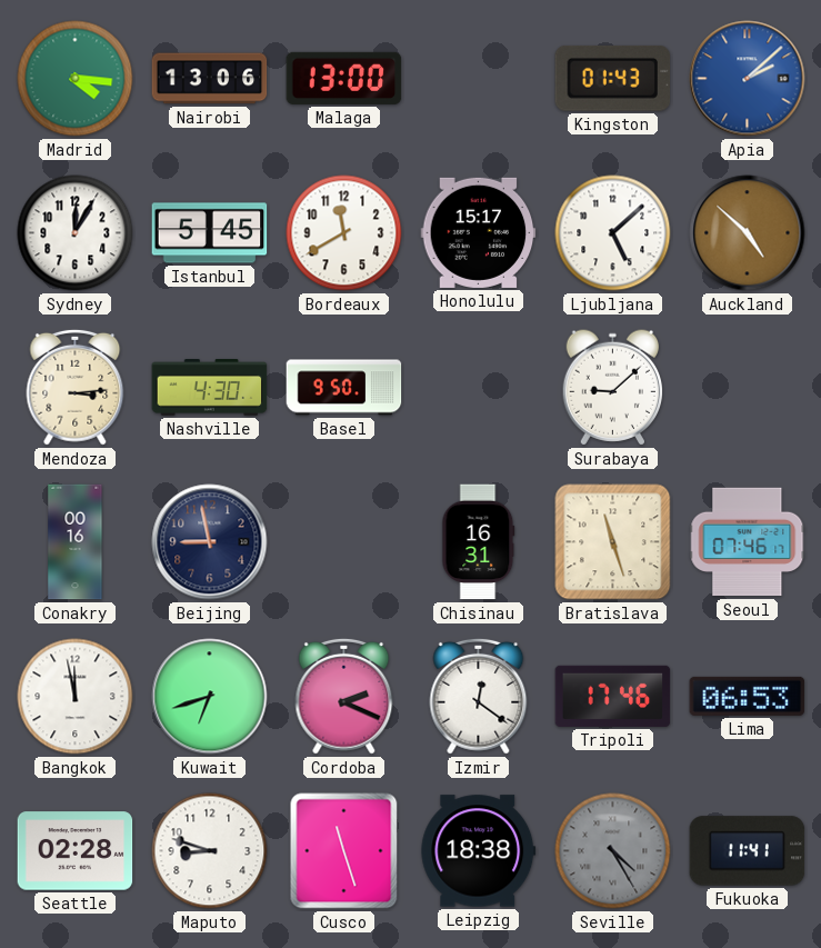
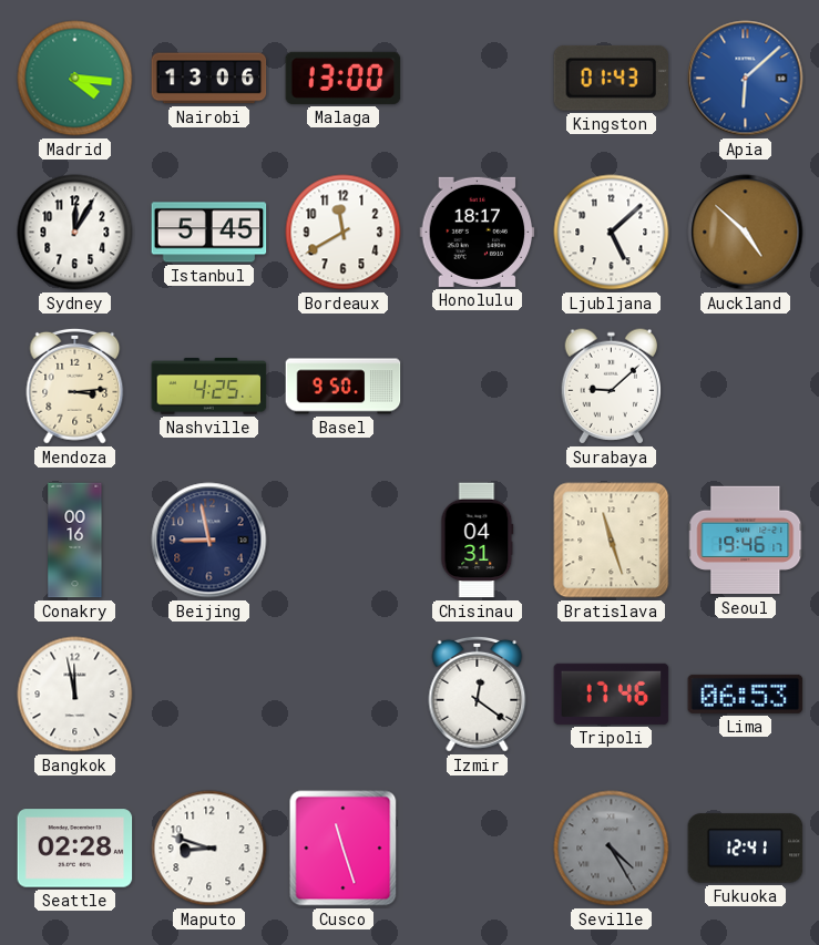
Apia: 2:08 -> 6:08
Honolulu: 15:17 -> 18:17
Nashville: 4:30 -> 4:25
Chisinau: 16:31 -> 04:31
Seoul: 07:46 -> 19:46
Kuwait: 6:42 -> none
Cordoba: 2:19 -> none
Leipzig: 18:38 -> none
Fukuoka: 11:41 -> 12:41
